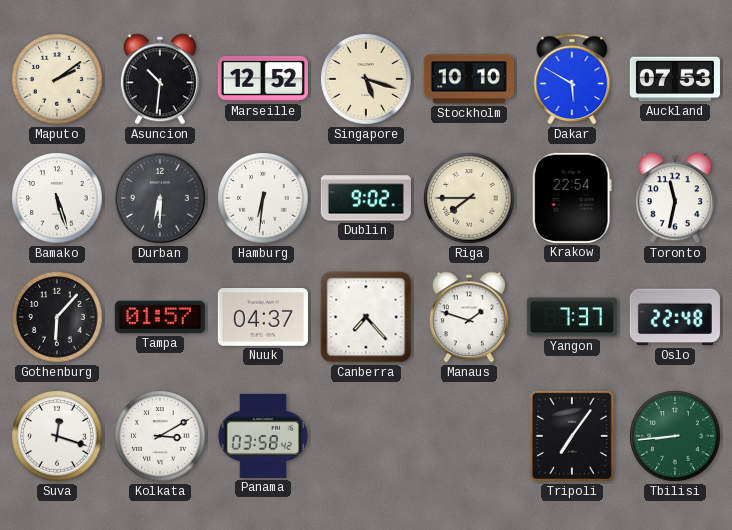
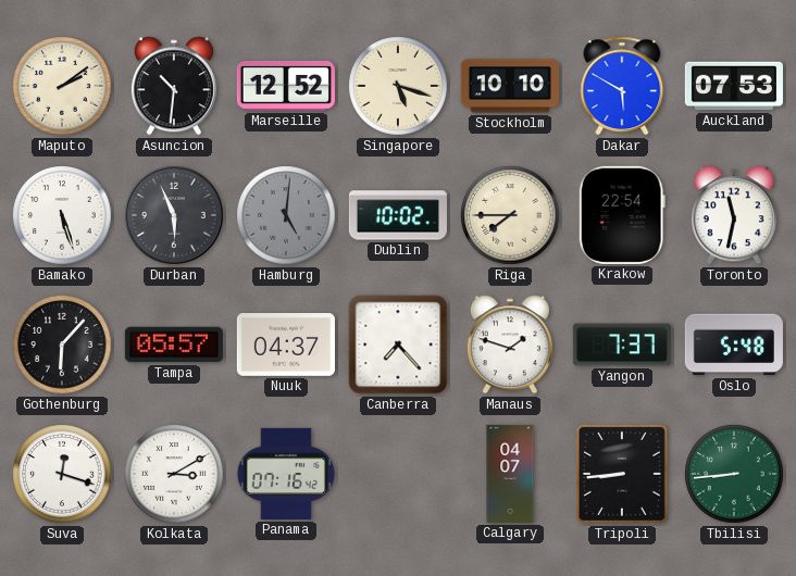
Durban: 6:30 -> 5:56
Hamburg: 6:31 -> 5:01
Hamburg dial: white -> grey
Dublin: 9:02 -> 10:02
Tampa: 01:57 -> 05:57
Oslo: 22:48 -> 5:48
Panama: 03:58 -> 07:16
Calgary: none -> 04:07
Tripoli: 7:06 -> 8:44
